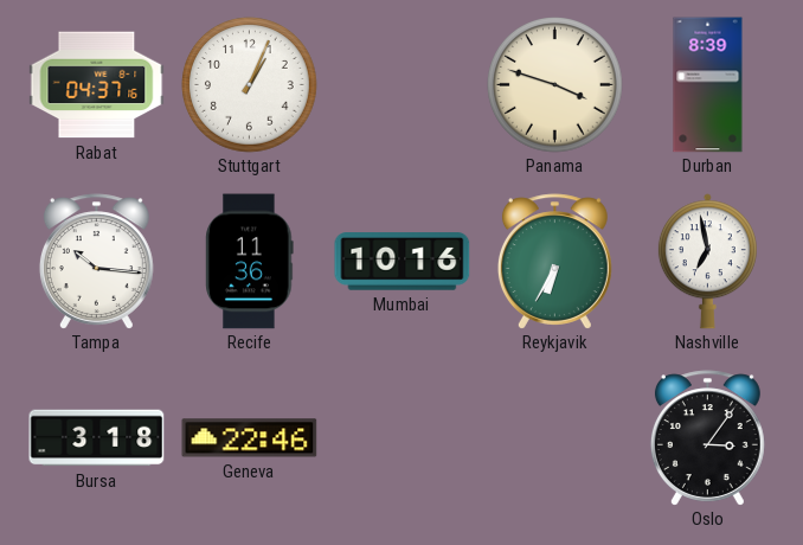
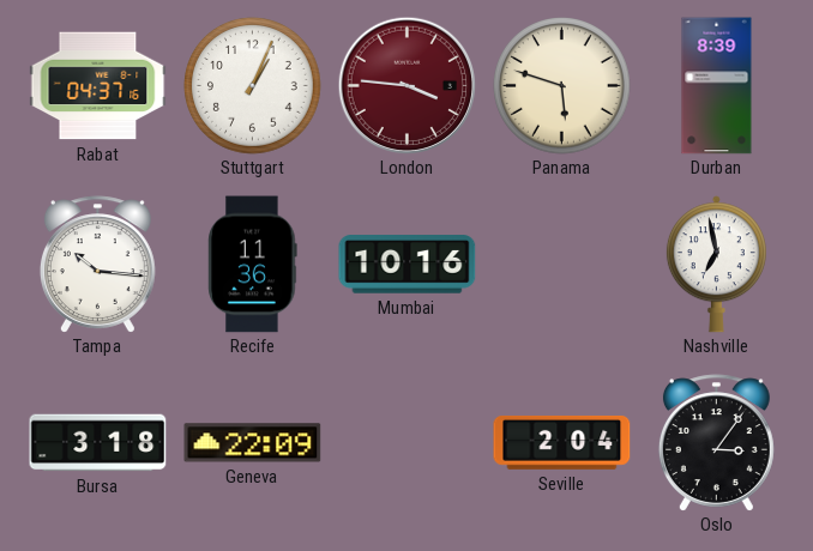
London: none -> 3:46
Panama: 3:48 -> 5:48
Reykjavik: 6:35 -> none
Geneva: 22:46 -> 22:09
Seville: none -> 2:04
